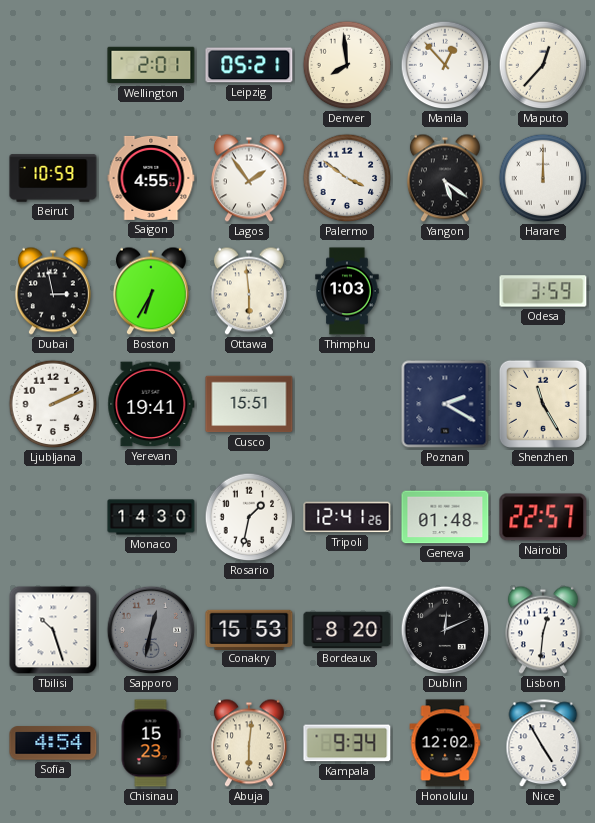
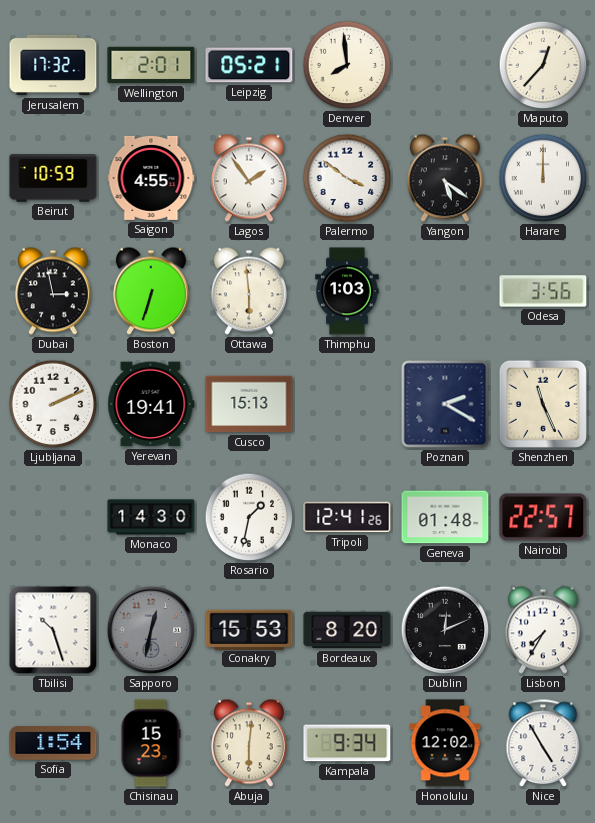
Jerusalem: none -> 17:32
Manila: 12:53 -> none
Boston: 6:35 -> 6:33
Odesa: 3:59 -> 3:56
Cusco: 15:51 -> 15:13
Shenzhen: 11:25 -> 11:26
Lisbon: 12:31 -> 7:35
Sofia: 4:54 -> 1:54
